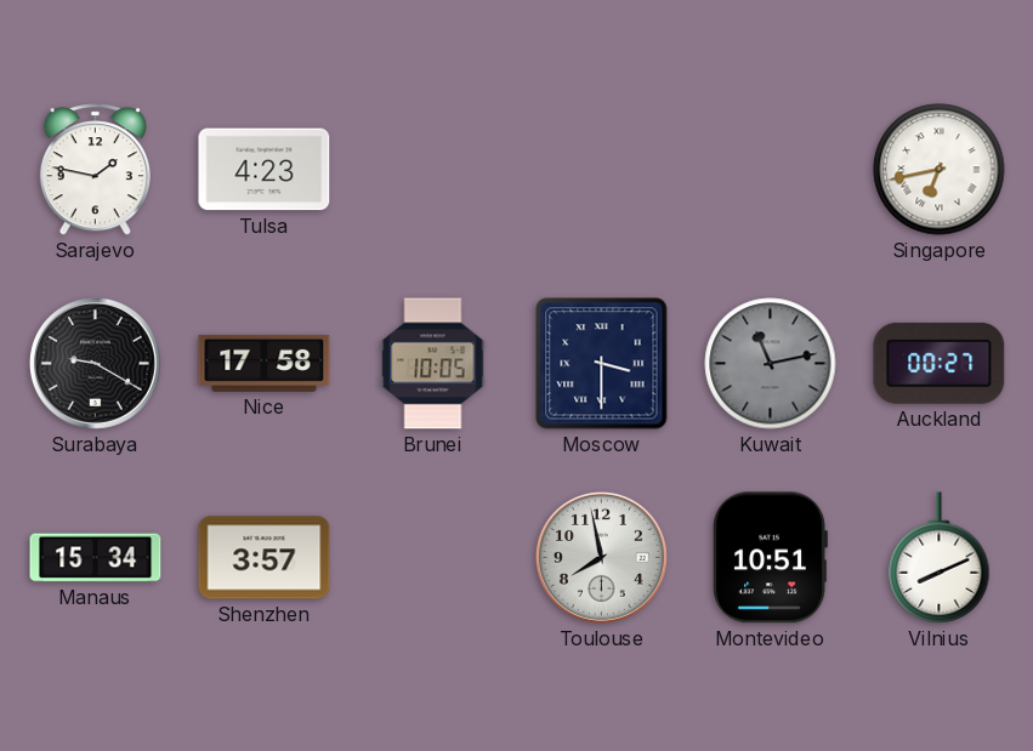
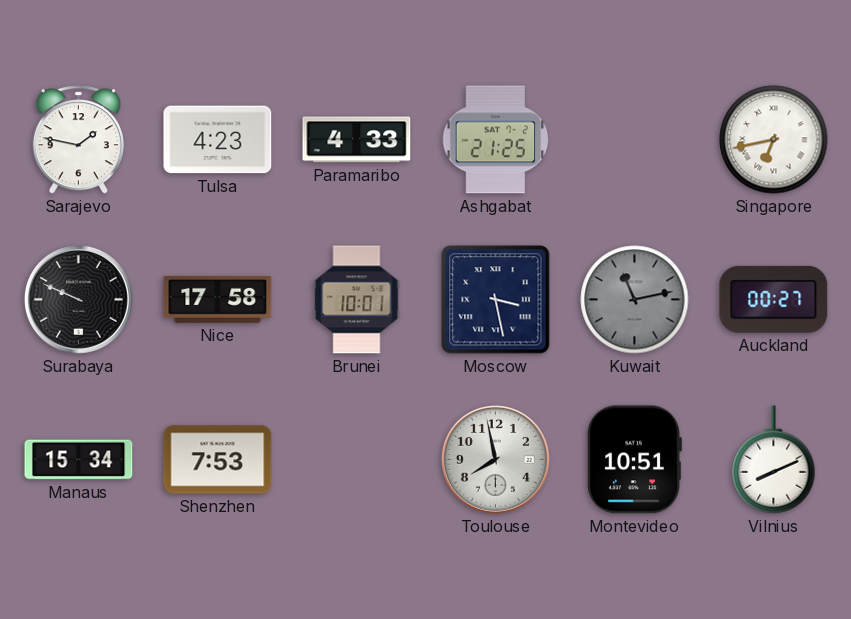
Paramaribo: none -> 4:33
Ashgabat: none -> 21:25
Surabaya: 9:20 -> 9:49
Brunei: 10:05 -> 10:01
Moscow: 3:30 -> 3:28
Shenzhen: 3:57 -> 7:53
